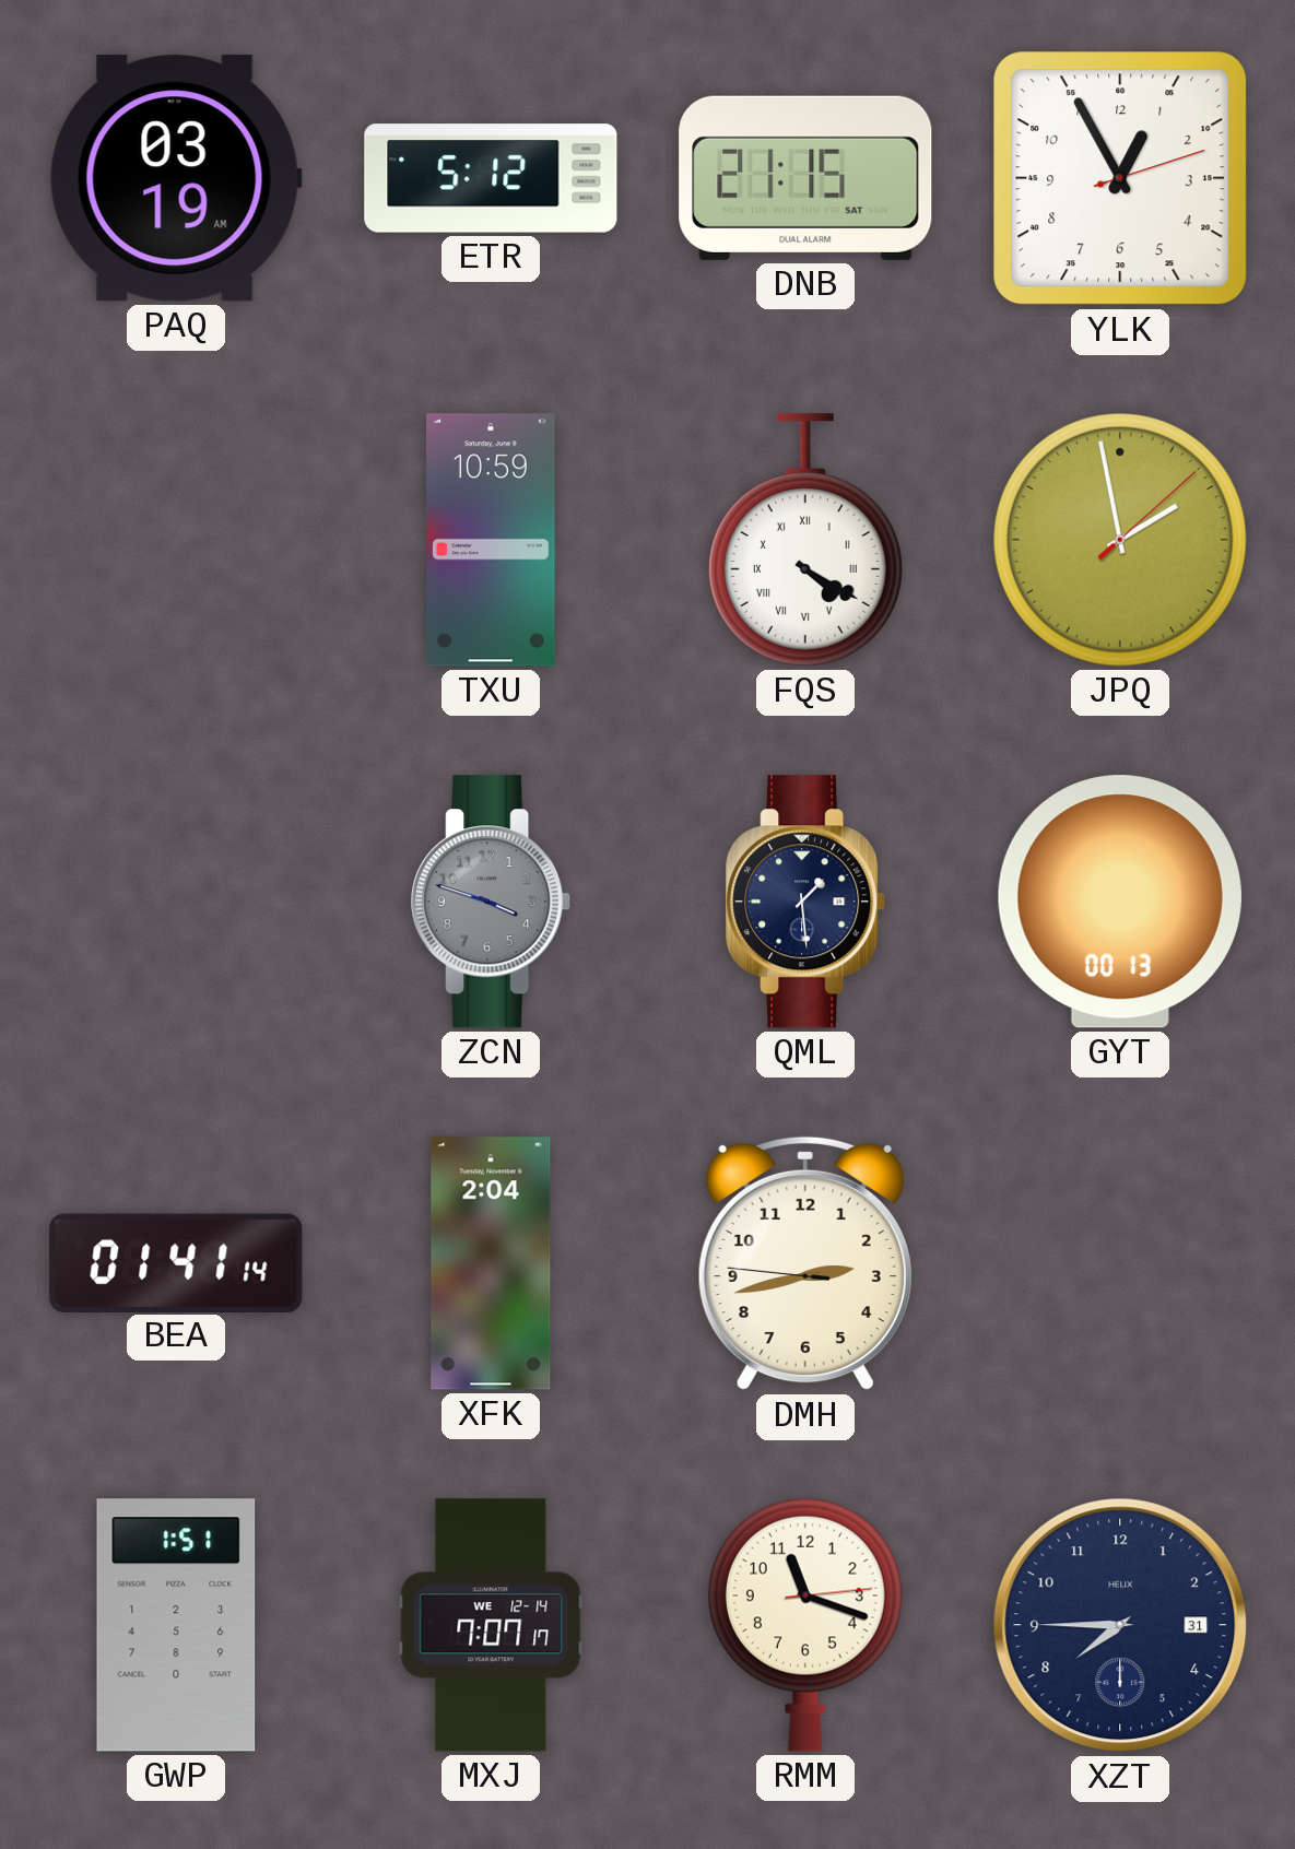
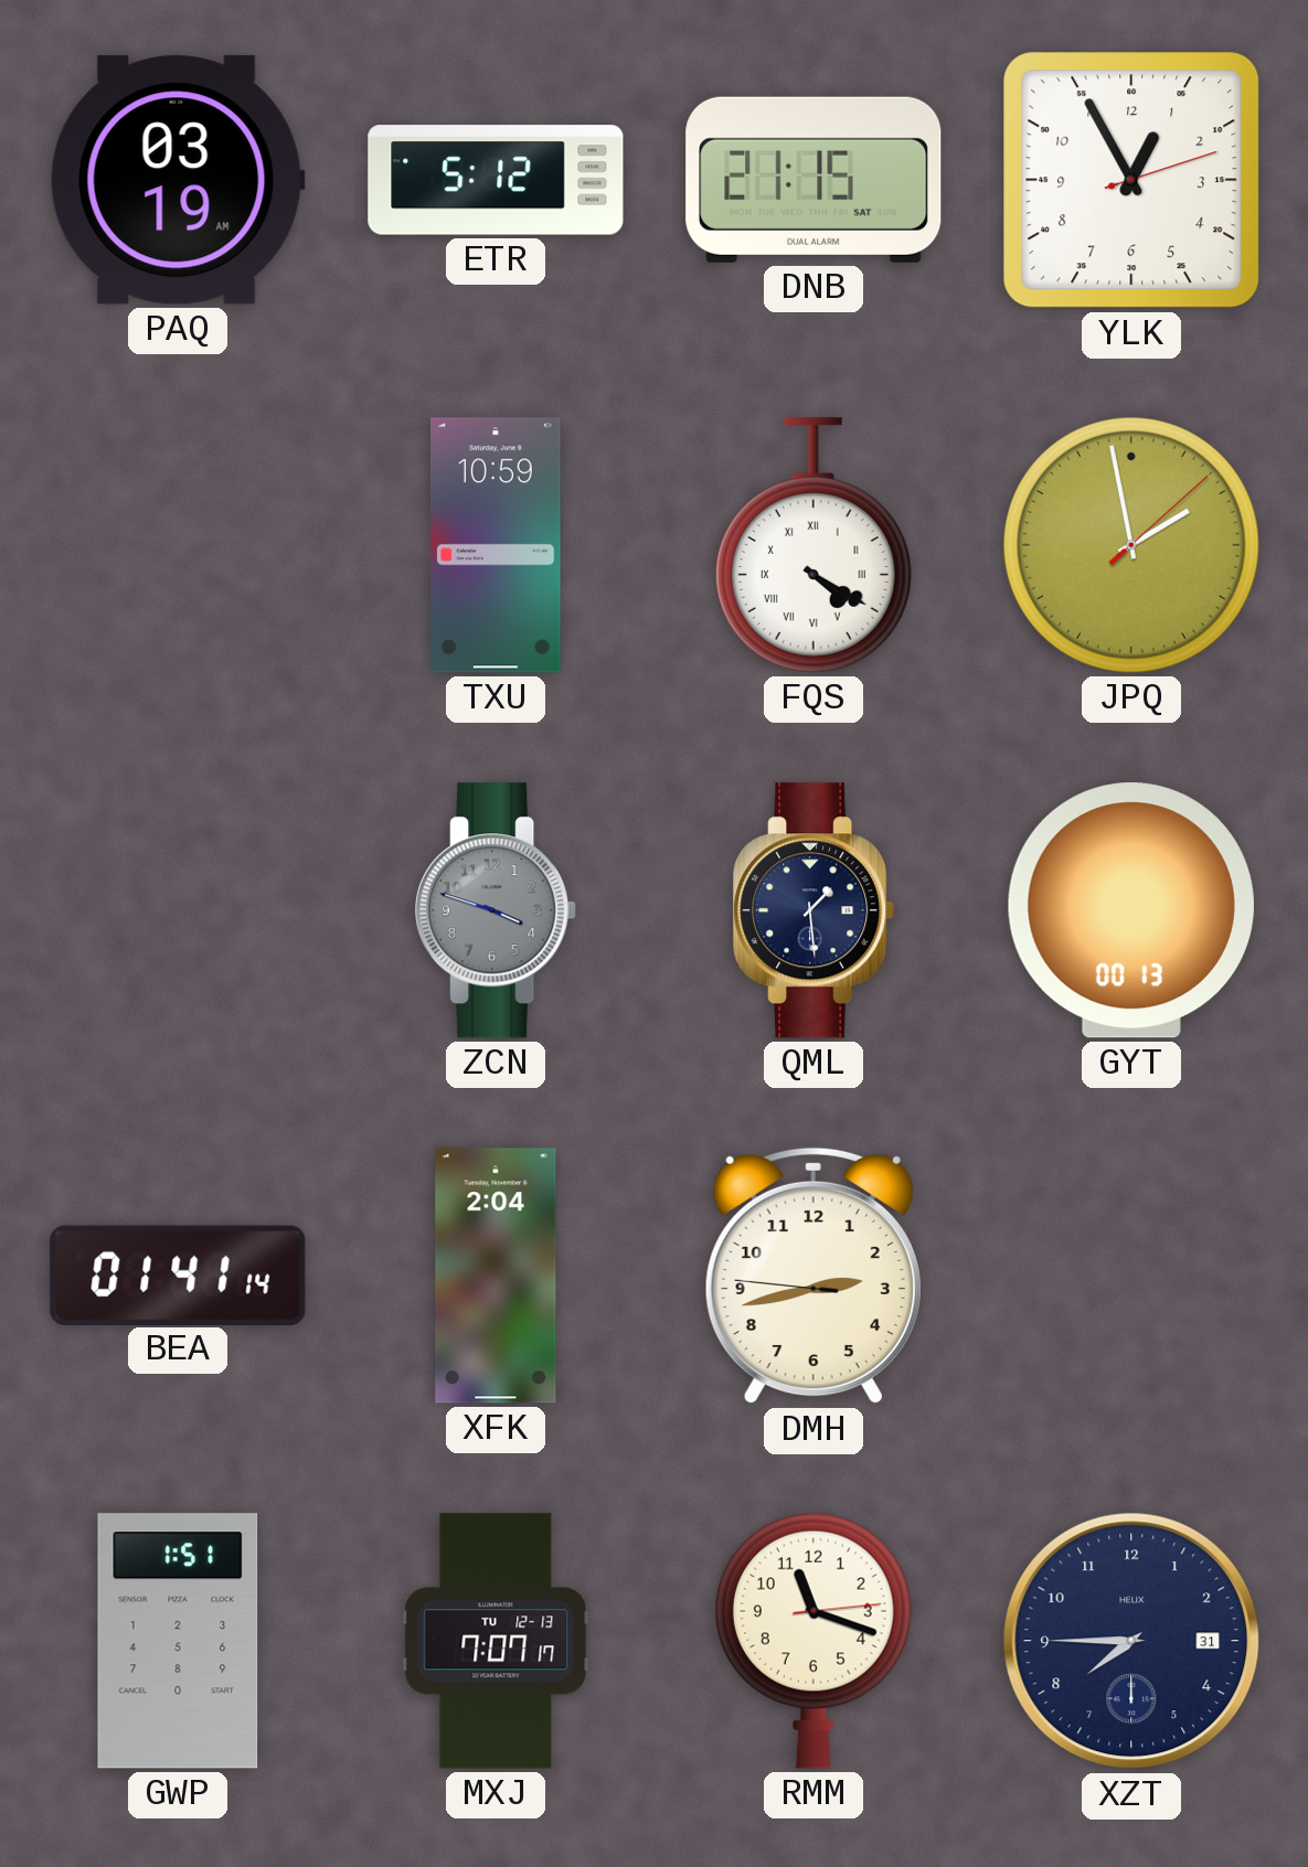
MXJ date: WE 12-14 -> TU 12-13
